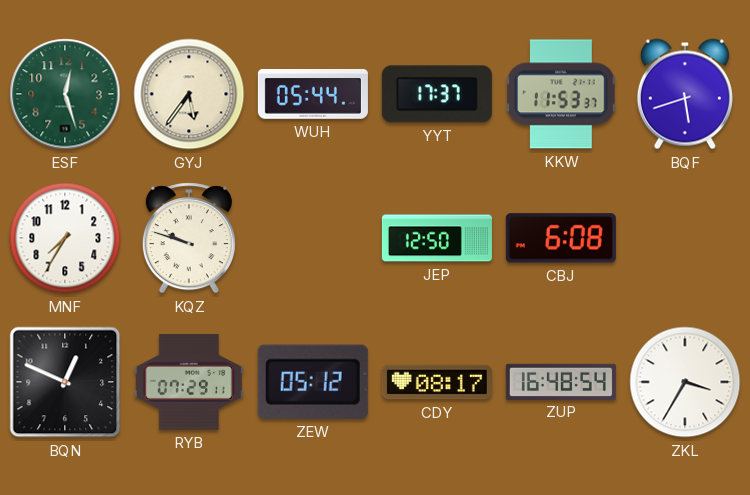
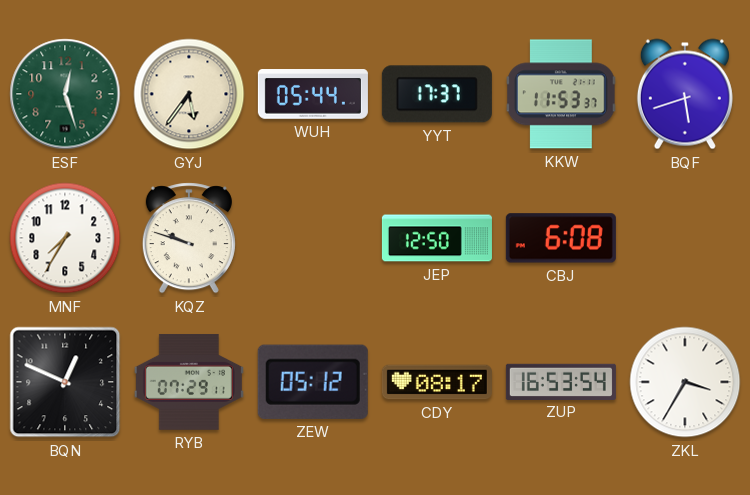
ZUP: 16:48 -> 16:53
